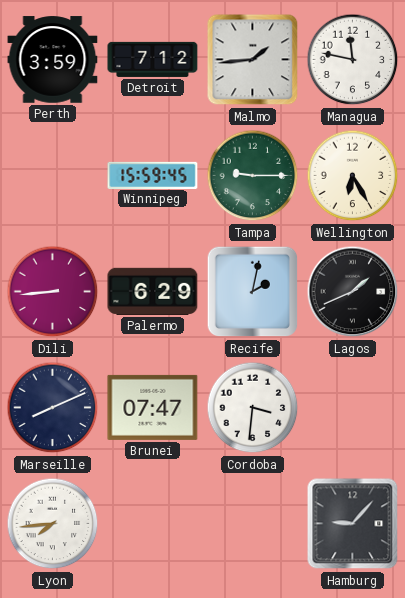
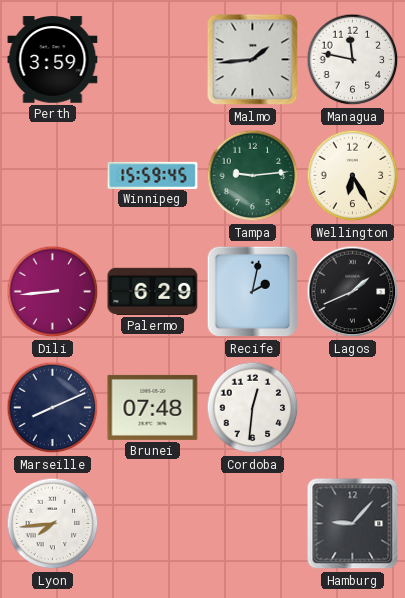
Detroit: 7:12 -> none
Tampa: 9:15 -> 9:14
Brunei: 07:47 -> 07:48
Cordoba: 3:31 -> 12:31
